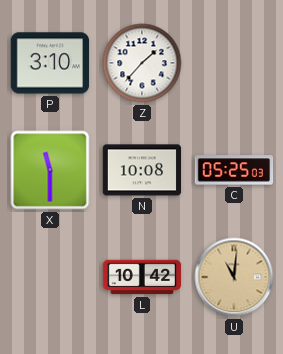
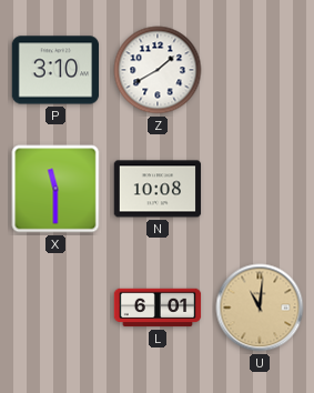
Z: 1:37 -> 1:40
C: 05:25 -> none
L: 10:42 -> 6:01
